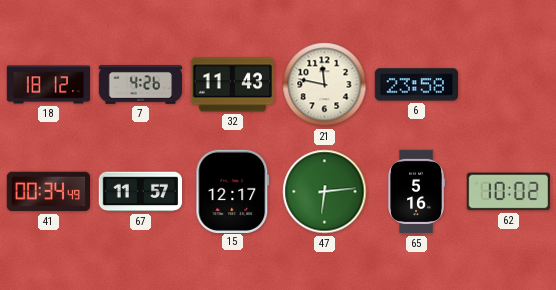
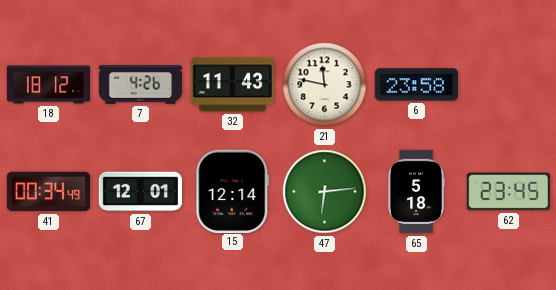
67: 11:57 -> 12:01
15: 12:17 -> 12:14
65: 5:16 -> 5:18
62: 10:02 -> 23:45
